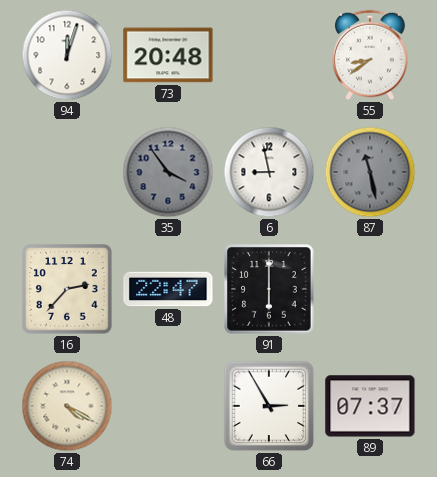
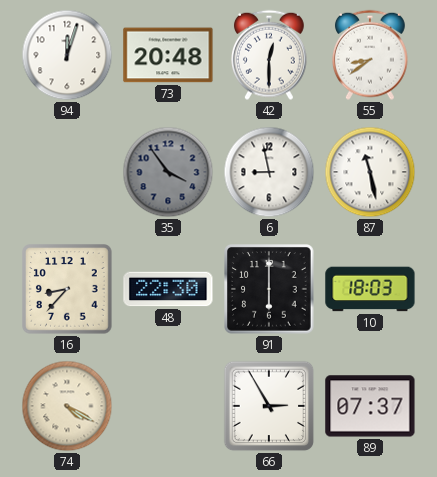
42: none -> 12:30
87 dial: grey -> white
16: 2:37 -> 8:37
48: 22:47 -> 22:30
10: none -> 18:03
